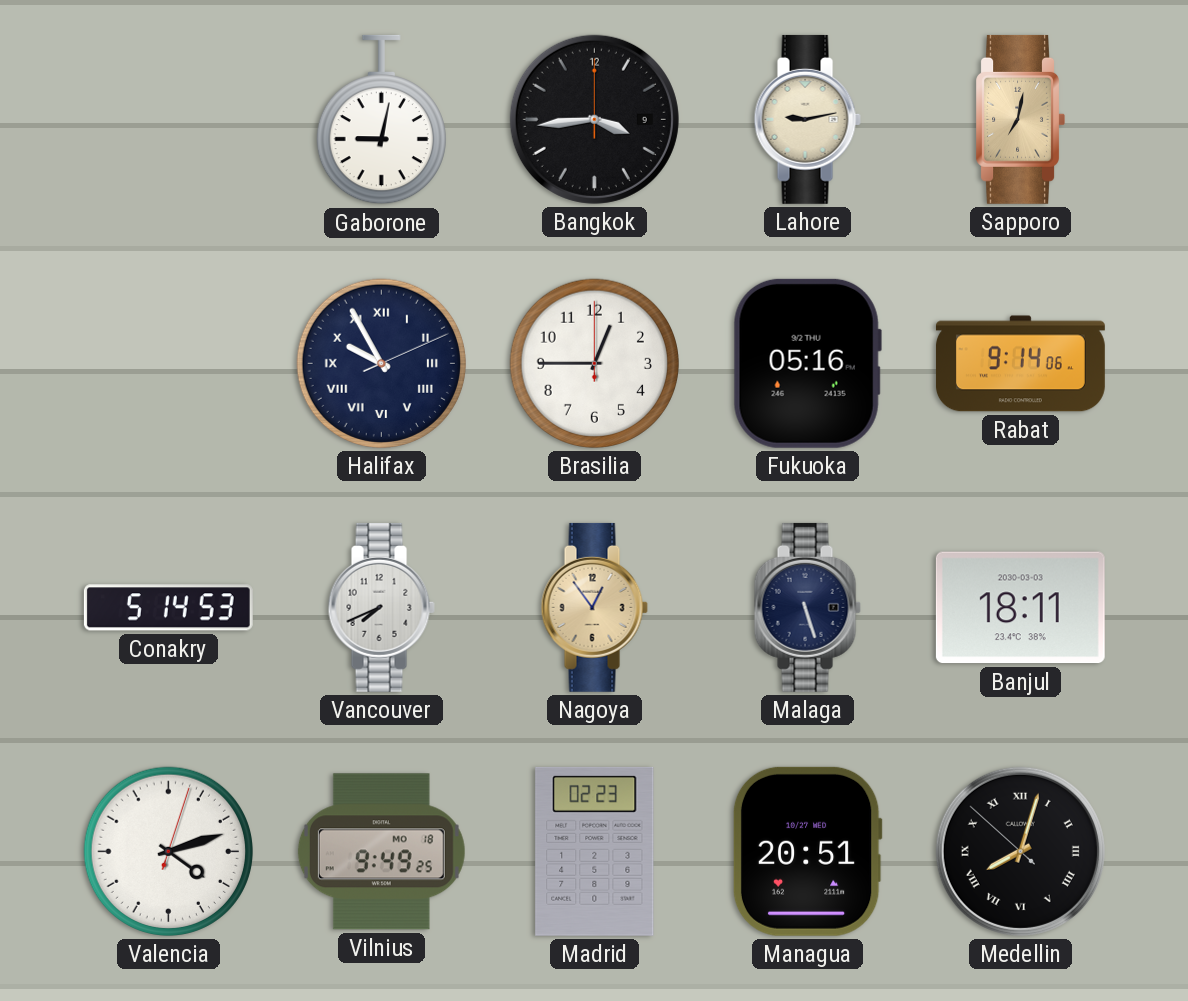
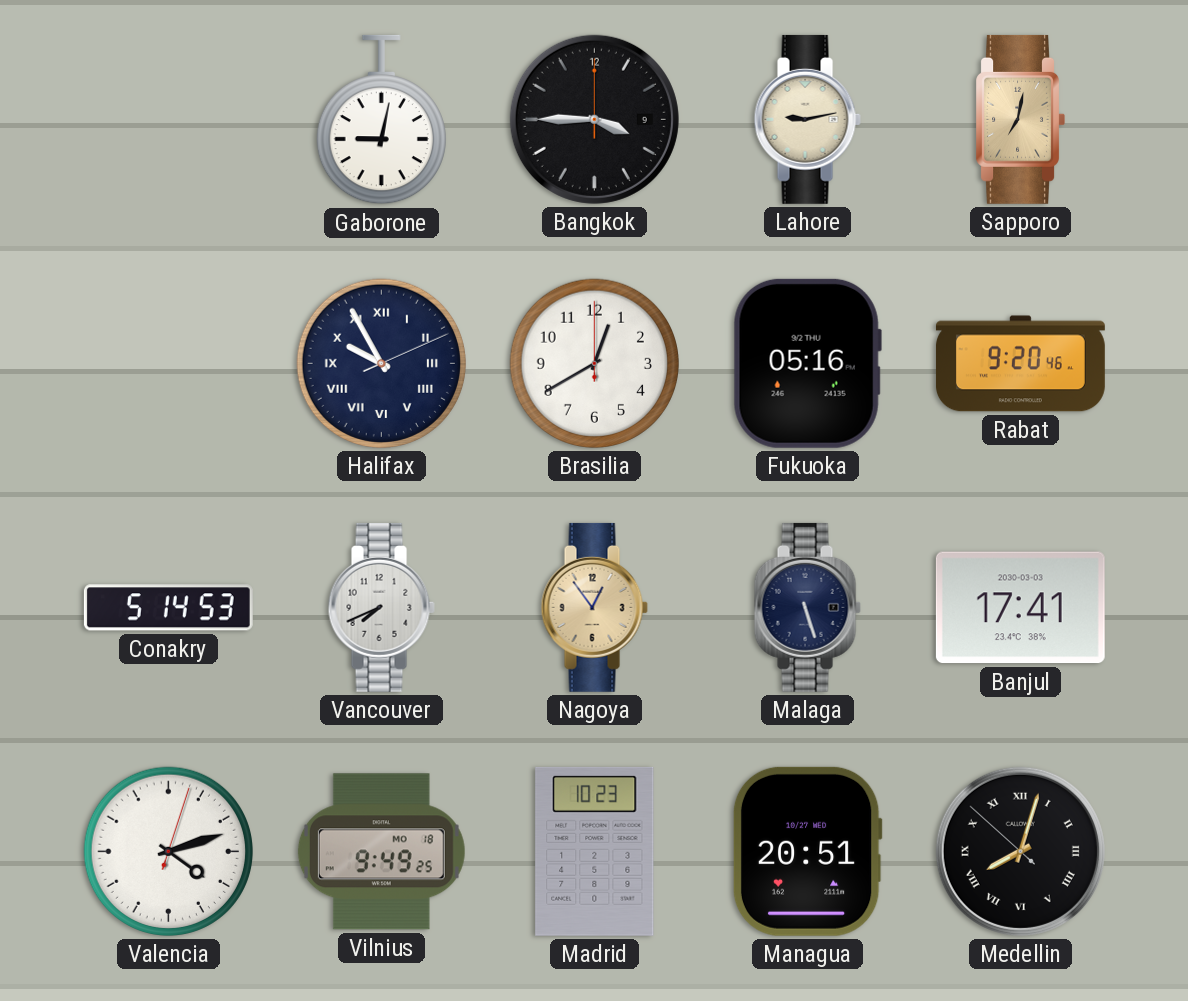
Bangkok: 3:44 -> 3:45
Brasilia: 12:45 -> 12:40
Rabat: 9:14 -> 9:20
Banjul: 18:11 -> 17:41
Madrid: 02:23 -> 10:23
